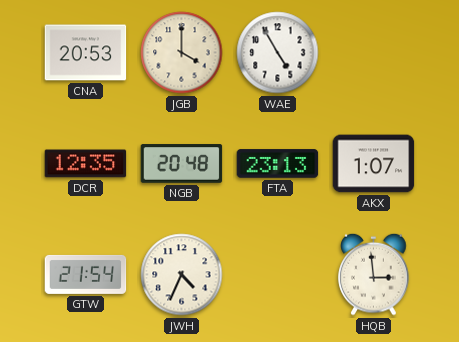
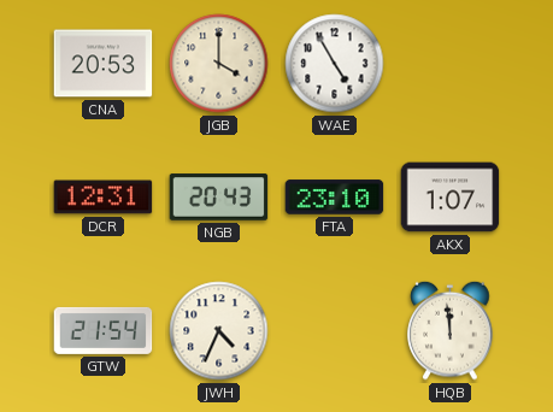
DCR: 12:35 -> 12:31
NGB: 20:48 -> 20:43
FTA: 23:13 -> 23:10
HQB: 2:59 -> 11:59
